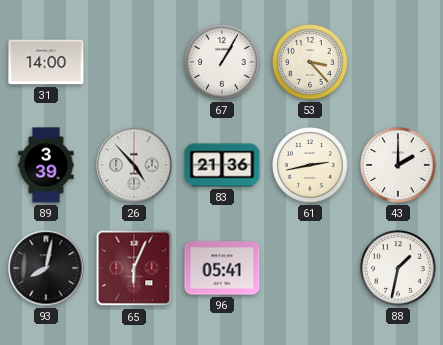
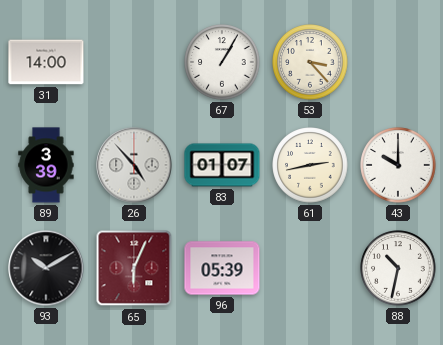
83: 21:36 -> 01:07
43: 2:00 -> 10:00
93: 8:02 -> 10:10
96: 05:41 -> 05:39
88: 1:32 -> 10:32
